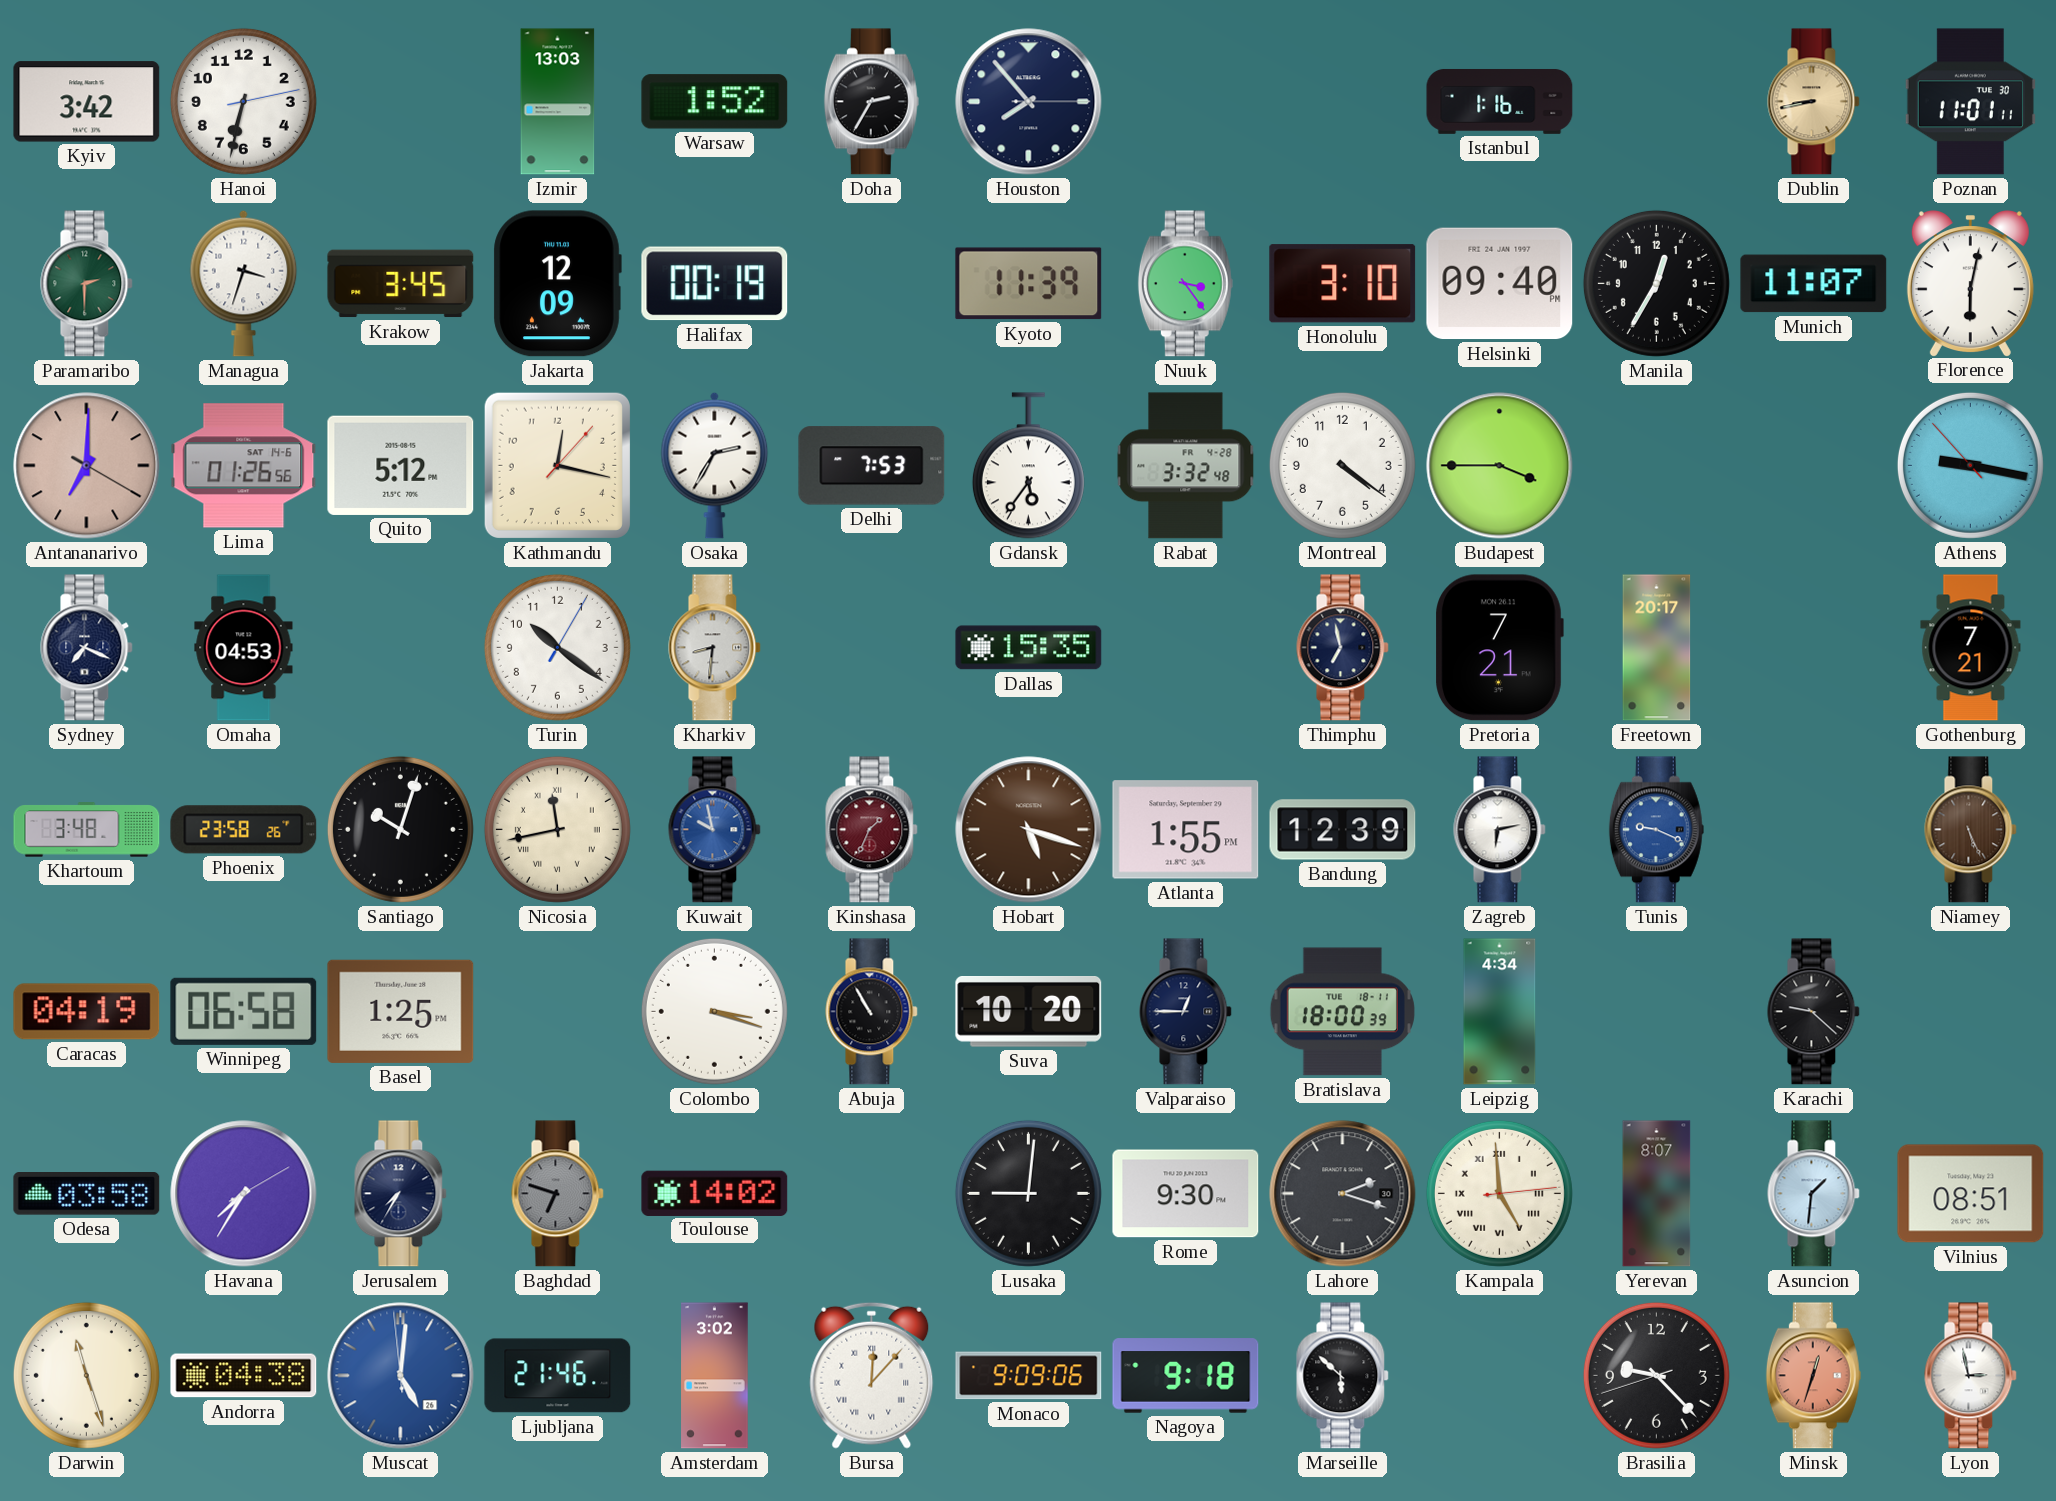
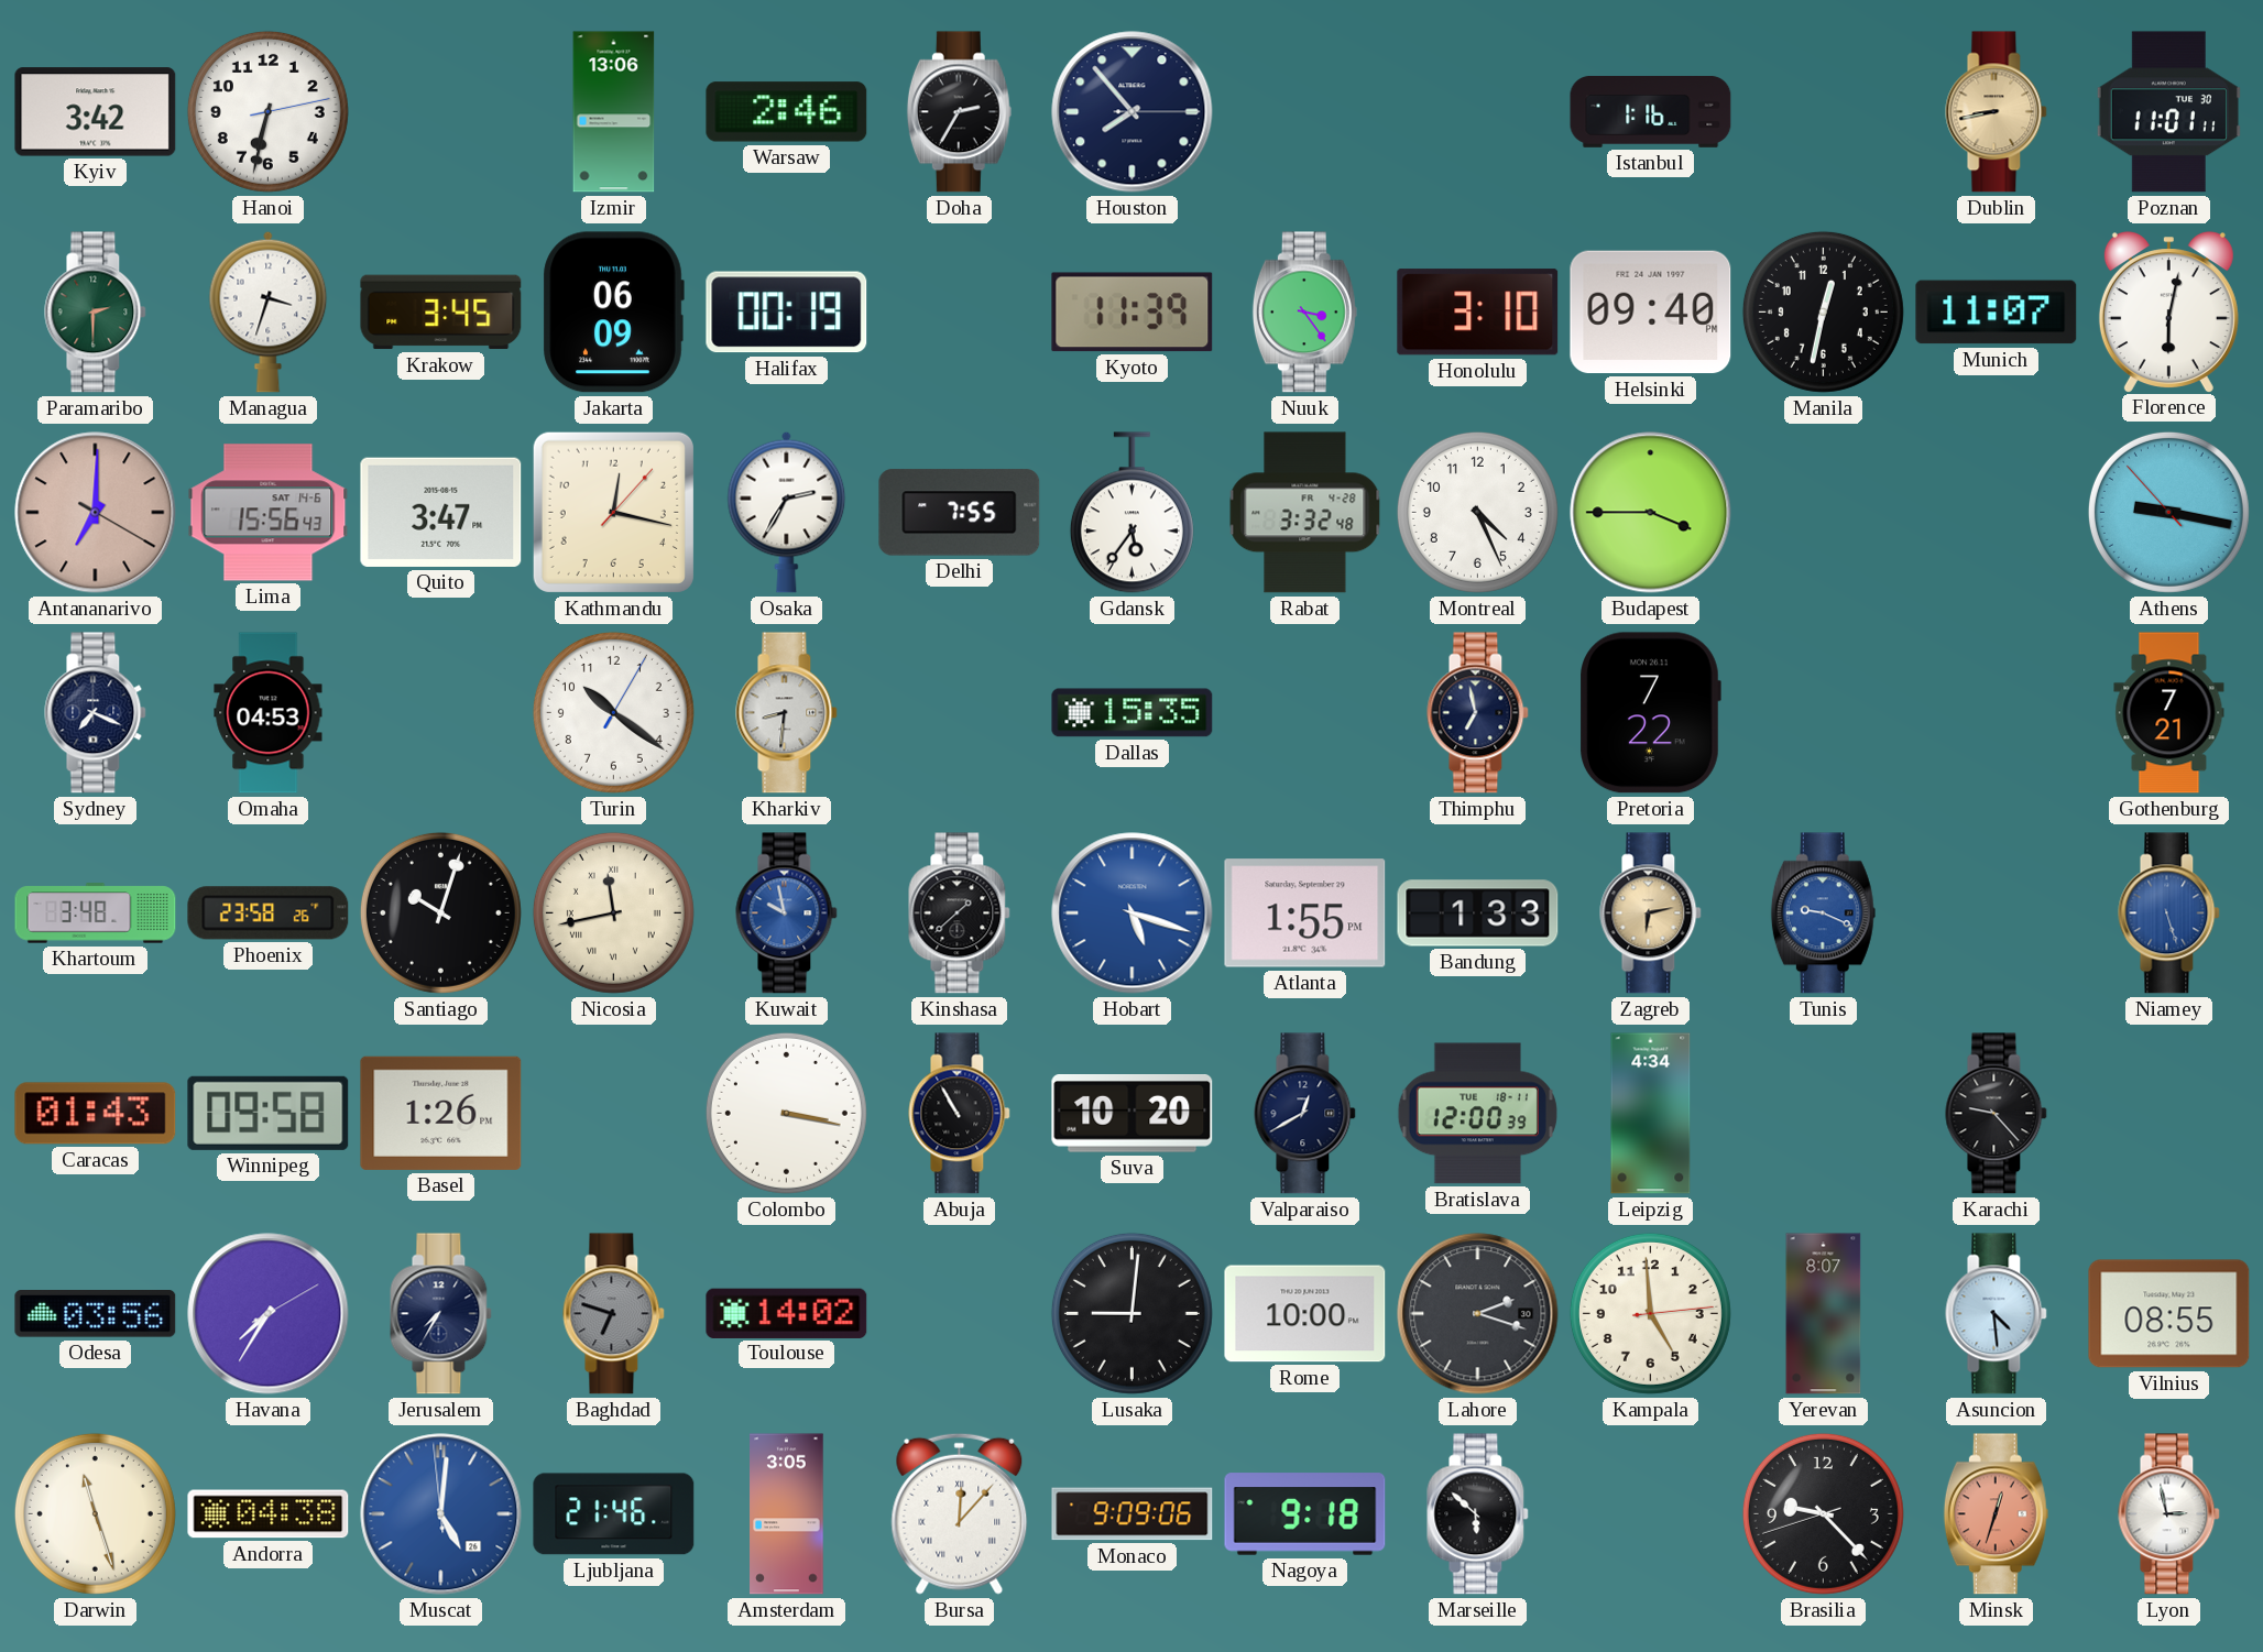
Izmir: 13:03 -> 13:06
Warsaw: 1:52 -> 2:46
Jakarta: 12:09 -> 06:09
Manila: 12:35 -> 12:32
Lima: 01:26 -> 15:56
Quito: 5:12 -> 3:47
Delhi: 7:53 -> 7:55
Montreal: 4:21 -> 4:26
Pretoria: 7:21 -> 7:22
Freetown: 20:17 -> none
Kinshasa: 1:34 -> 1:38
Kinshasa dial: burgundy -> black
Hobart dial: brown -> blue
Bandung: 12:39 -> 1:33
Zagreb dial: white -> champagne
Niamey: 5:26 -> 5:27
Niamey dial: brown -> blue
Caracas: 04:19 -> 01:43
Winnipeg: 06:58 -> 09:58
Basel: 1:25 -> 1:26
Colombo: 3:18 -> 3:17
Valparaiso: 12:45 -> 12:40
Bratislava: 18:00 -> 12:00
Karachi: 9:22 -> 9:23
Odesa: 03:58 -> 03:56
Rome: 9:30 -> 10:00
Kampala numerals: Roman -> Arabic
Asuncion: 1:31 -> 4:29
Vilnius: 08:51 -> 08:55
Amsterdam: 3:02 -> 3:05
